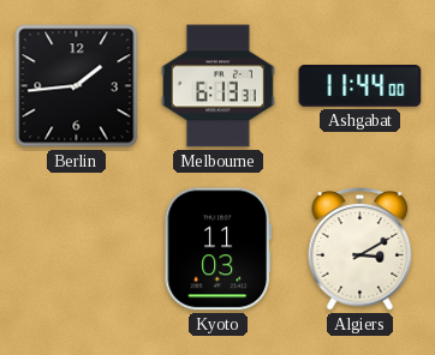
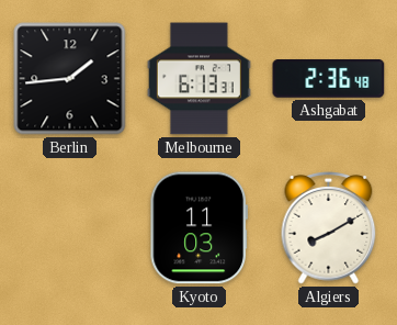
Ashgabat: 11:44 -> 2:36
Algiers: 3:10 -> 8:10
